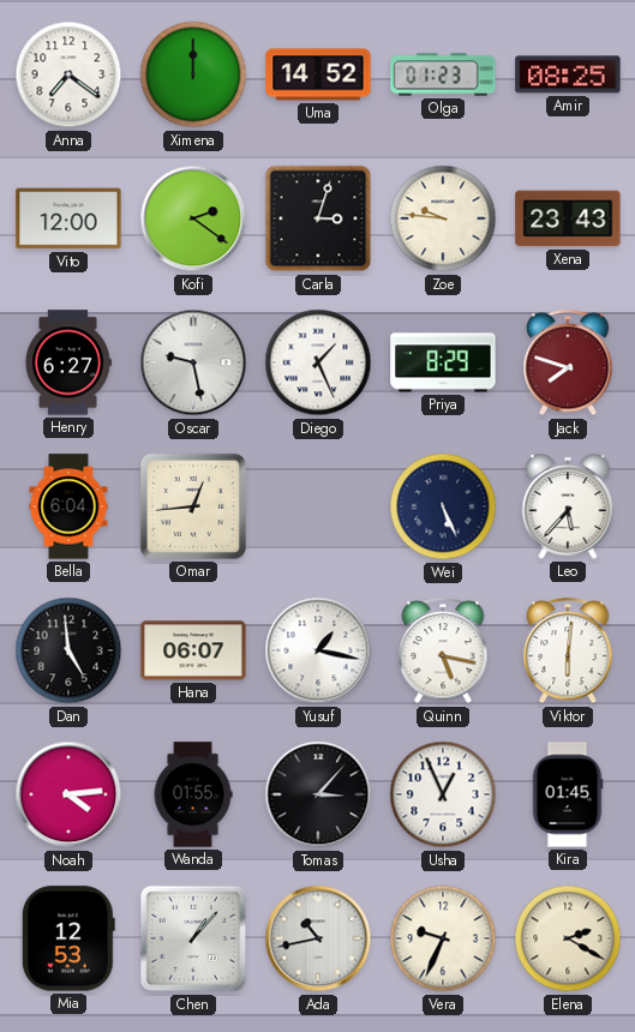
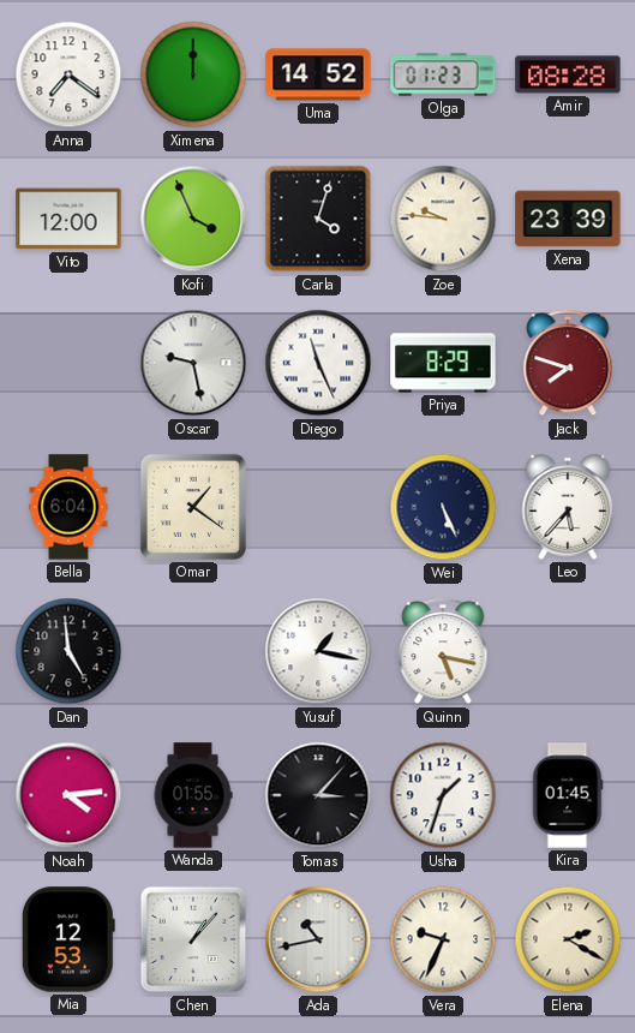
Amir: 08:25 -> 08:28
Kofi: 2:21 -> 3:56
Carla: 3:03 -> 4:03
Xena: 23:43 -> 23:39
Henry: 6:27 -> none
Diego: 1:26 -> 11:26
Omar: 12:44 -> 1:21
Hana: 06:07 -> none
Viktor: 6:01 -> none
Usha: 12:56 -> 1:33
